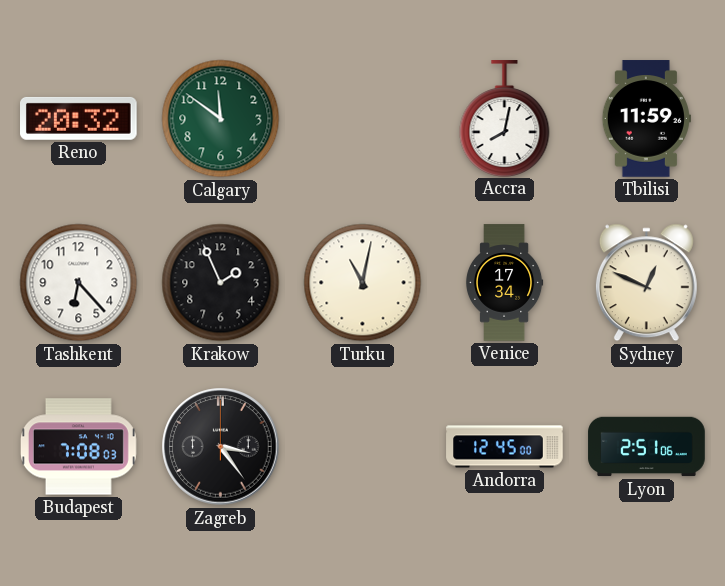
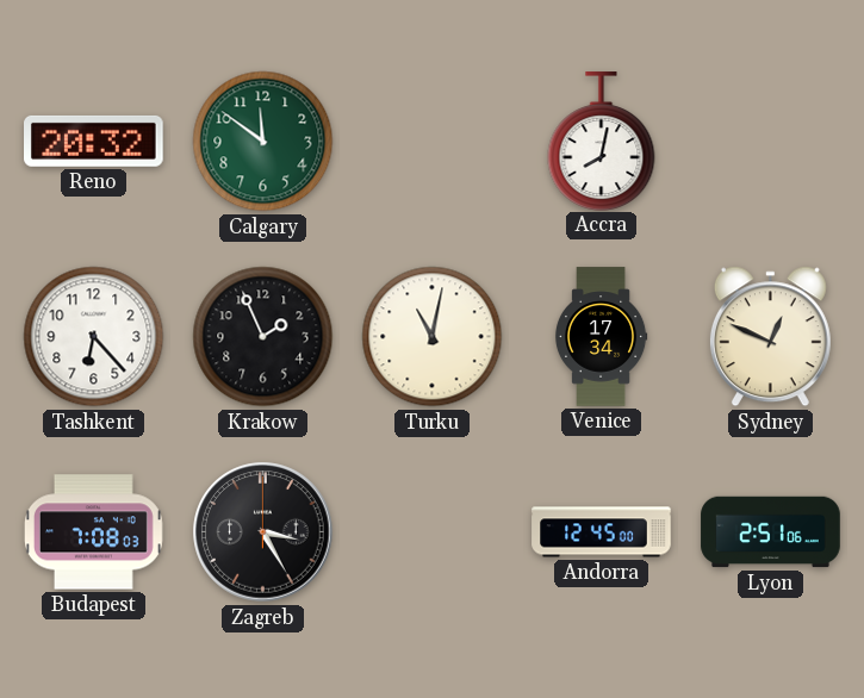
Tbilisi: 11:59 -> none
Zagreb: 3:24 -> 3:25
